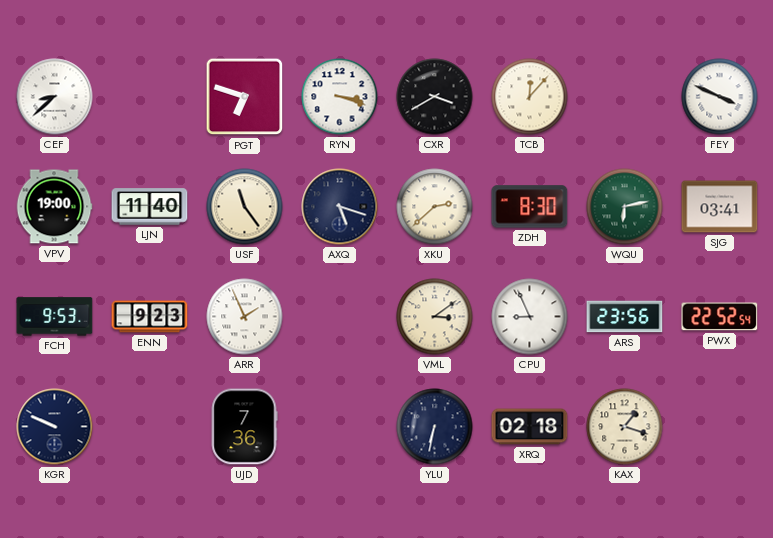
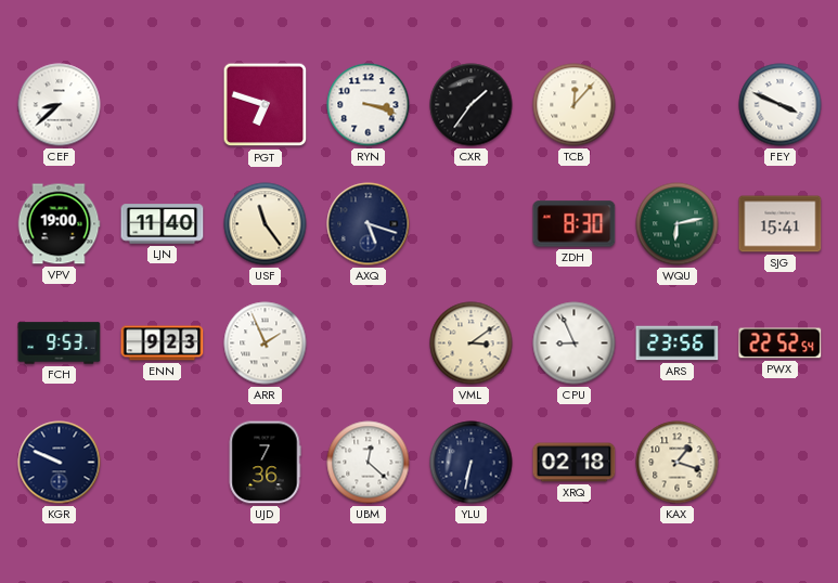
CXR: 3:40 -> 1:36
XKU: 2:38 -> none
SJG: 03:41 -> 15:41
UBM: none -> 12:22
